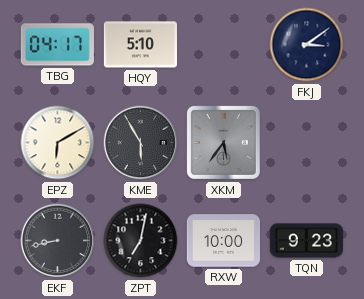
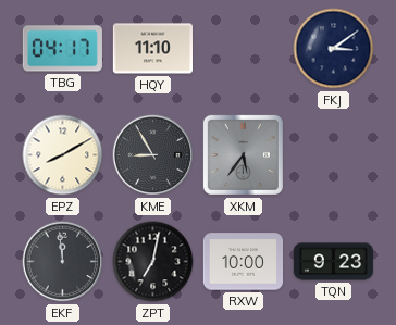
HQY: 5:10 -> 11:10
EPZ: 6:10 -> 8:10
KME: 5:55 -> 8:55
EKF: 8:43 -> 11:59
